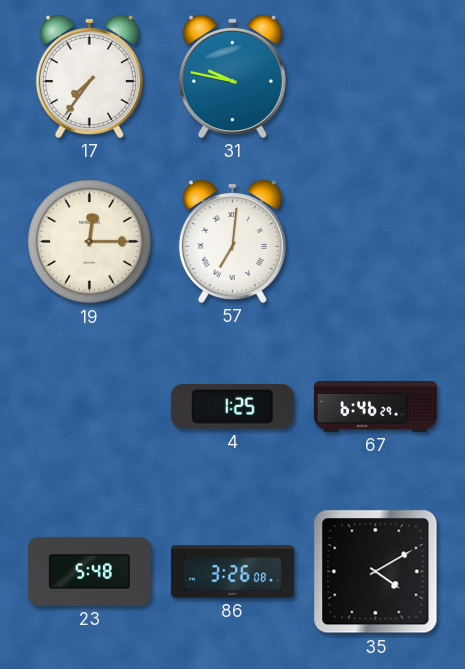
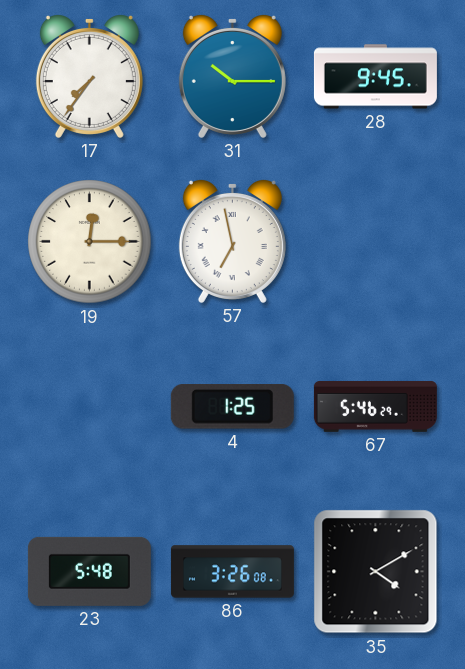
31: 9:47 -> 10:15
28: none -> 9:45
57: 7:01 -> 6:58
67: 6:46 -> 5:46
